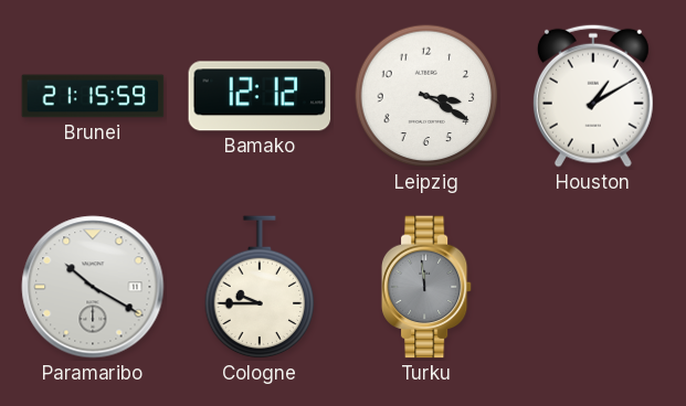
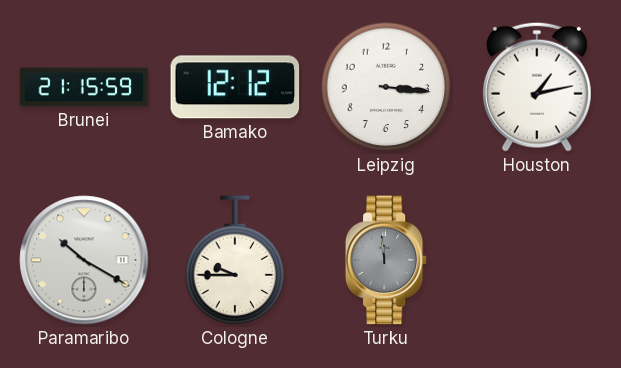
Leipzig: 3:20 -> 3:16
Houston: 1:10 -> 1:13
